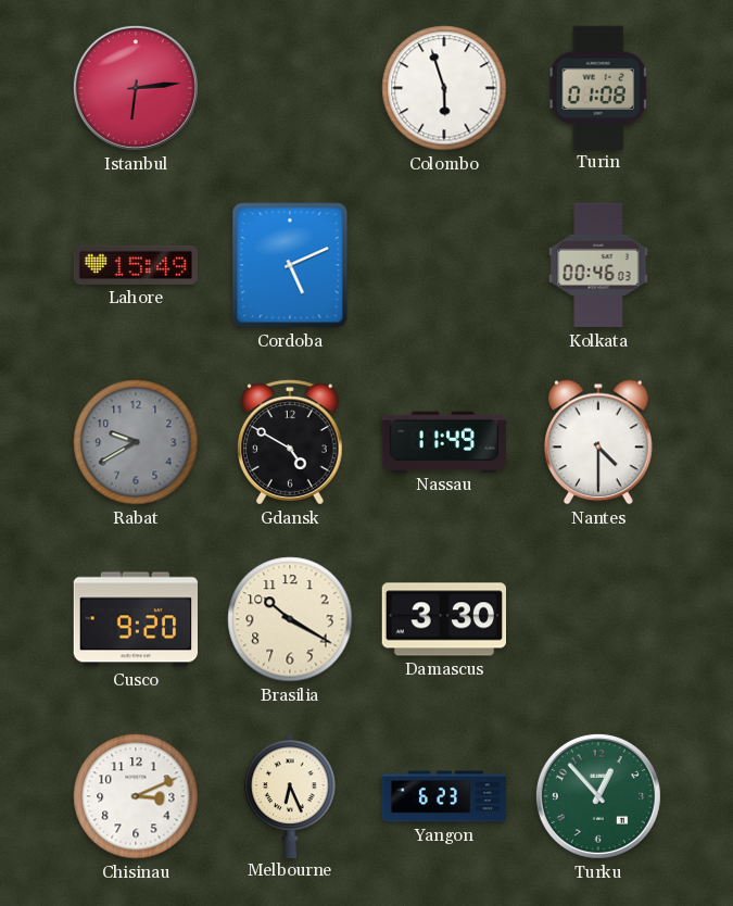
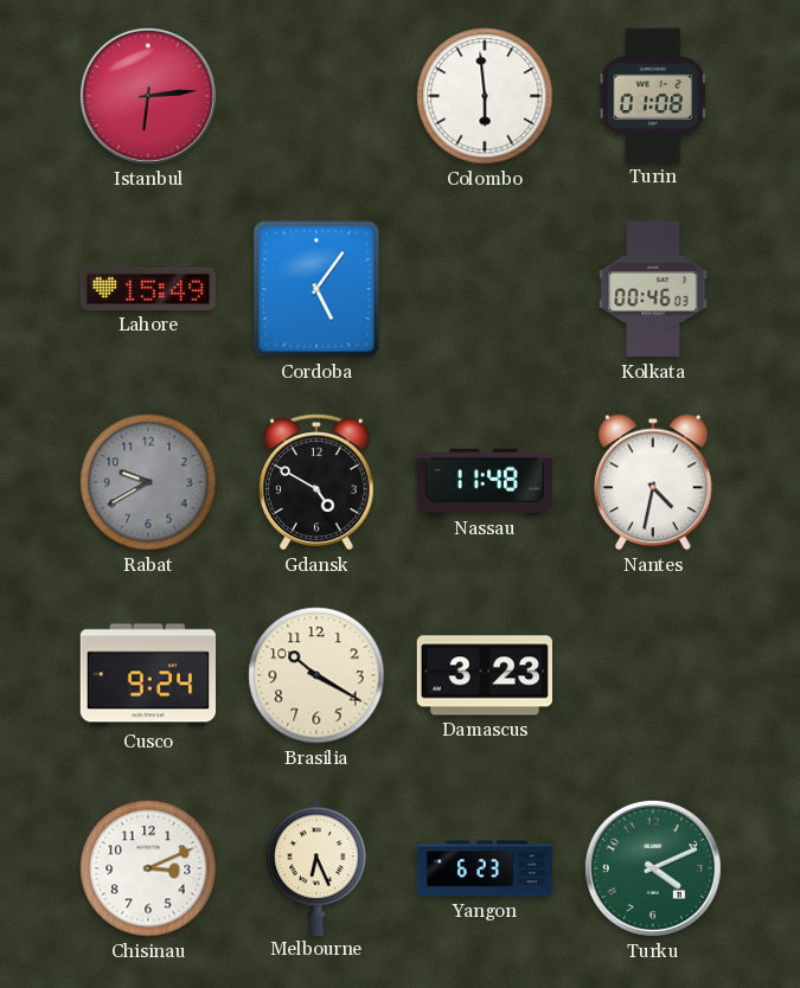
Colombo: 5:57 -> 5:59
Cordoba: 5:11 -> 5:06
Nassau: 11:49 -> 11:48
Nantes: 4:30 -> 4:32
Cusco: 9:20 -> 9:24
Damascus: 3:30 -> 3:23
Turku: 12:53 -> 4:11
